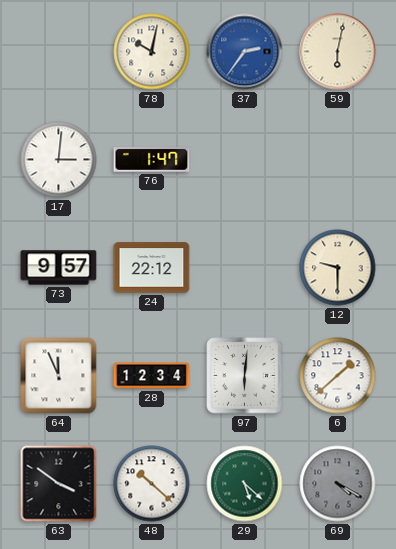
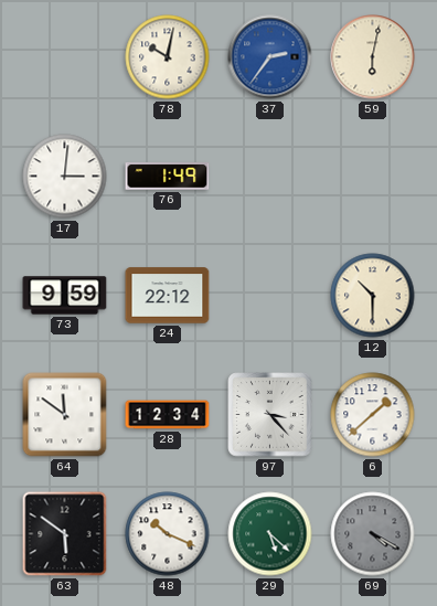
76: 1:47 -> 1:49
73: 9:57 -> 9:59
12: 9:30 -> 10:30
64: 11:56 -> 11:51
97: 6:01 -> 3:23
63: 3:51 -> 5:51
48: 10:22 -> 10:19
